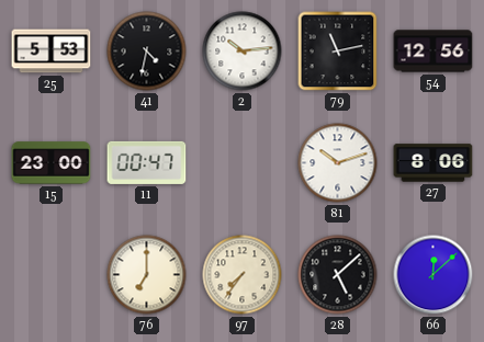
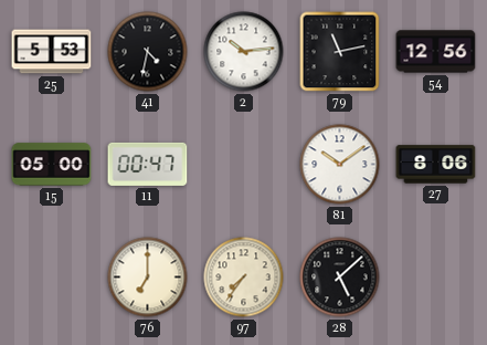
15: 23:00 -> 05:00
81: 10:12 -> 10:09
66: 12:08 -> none
